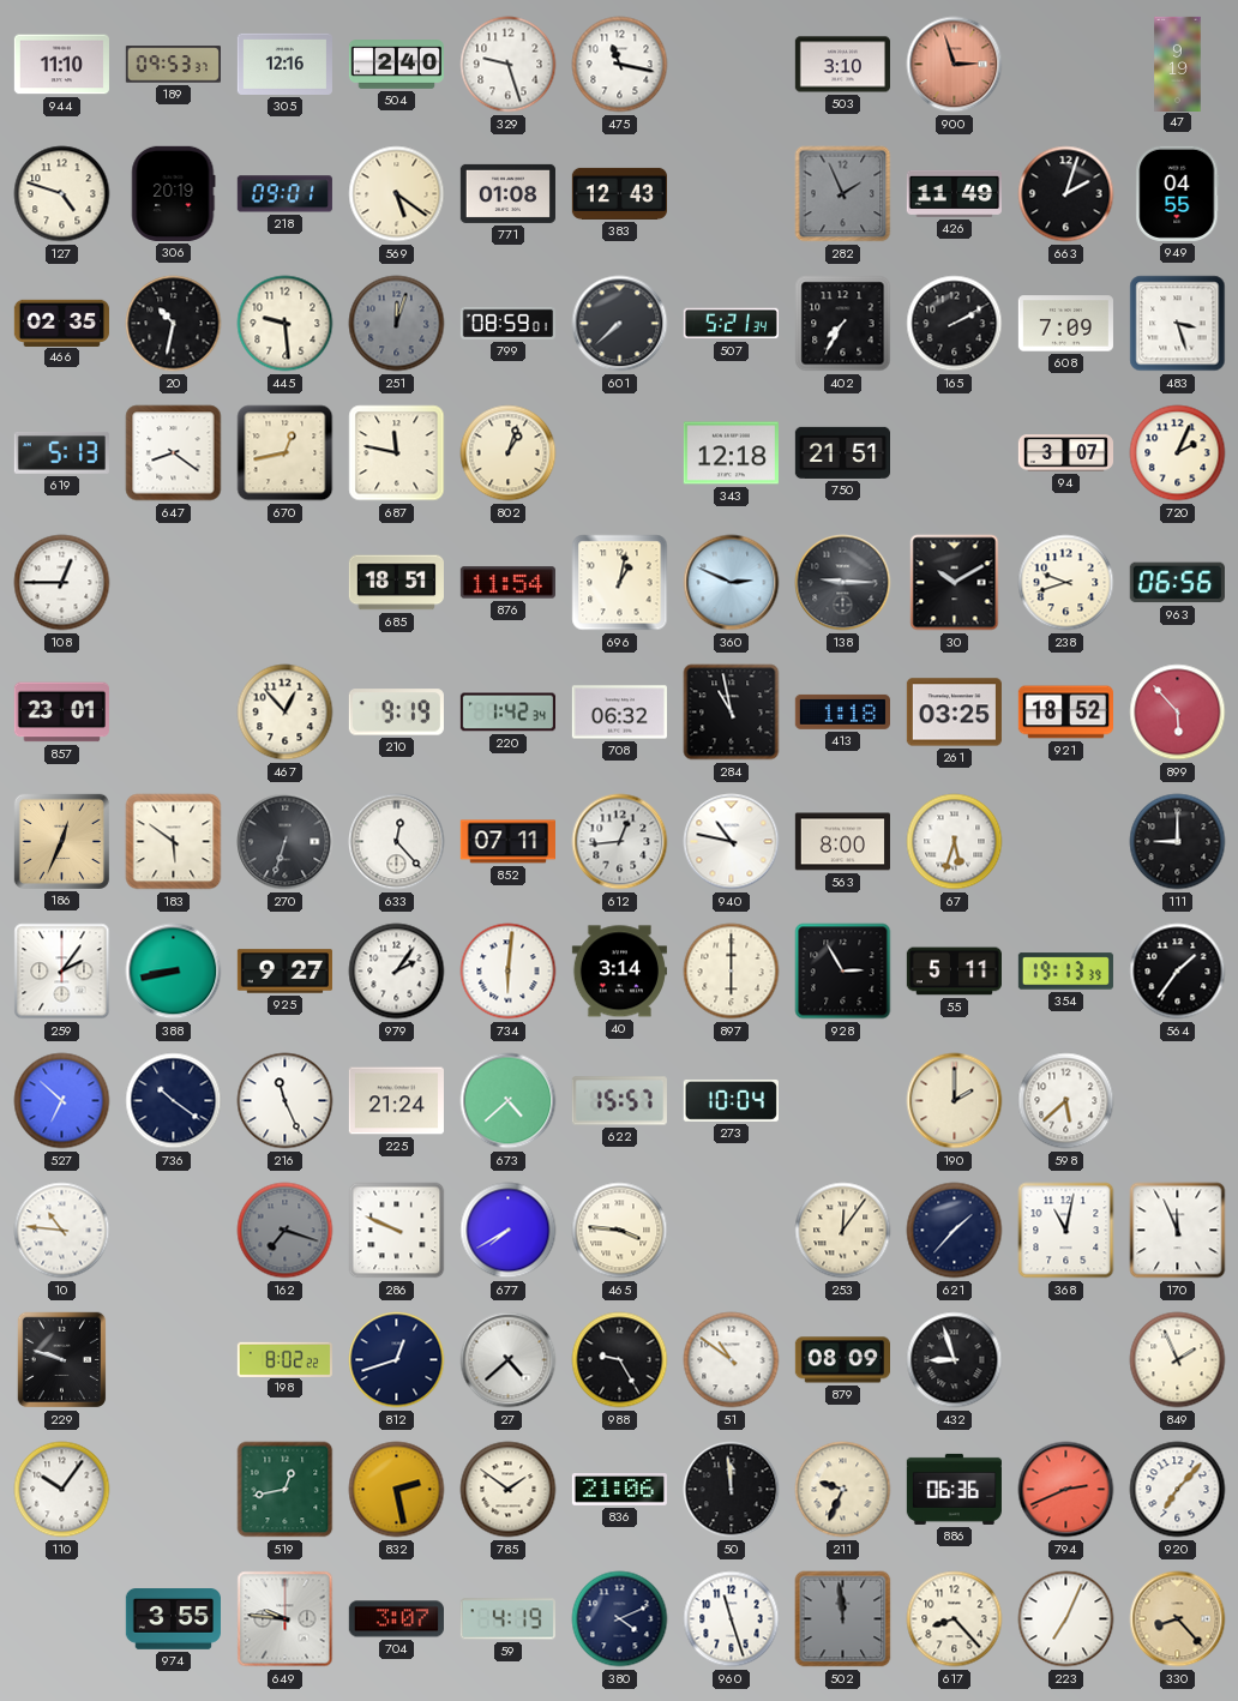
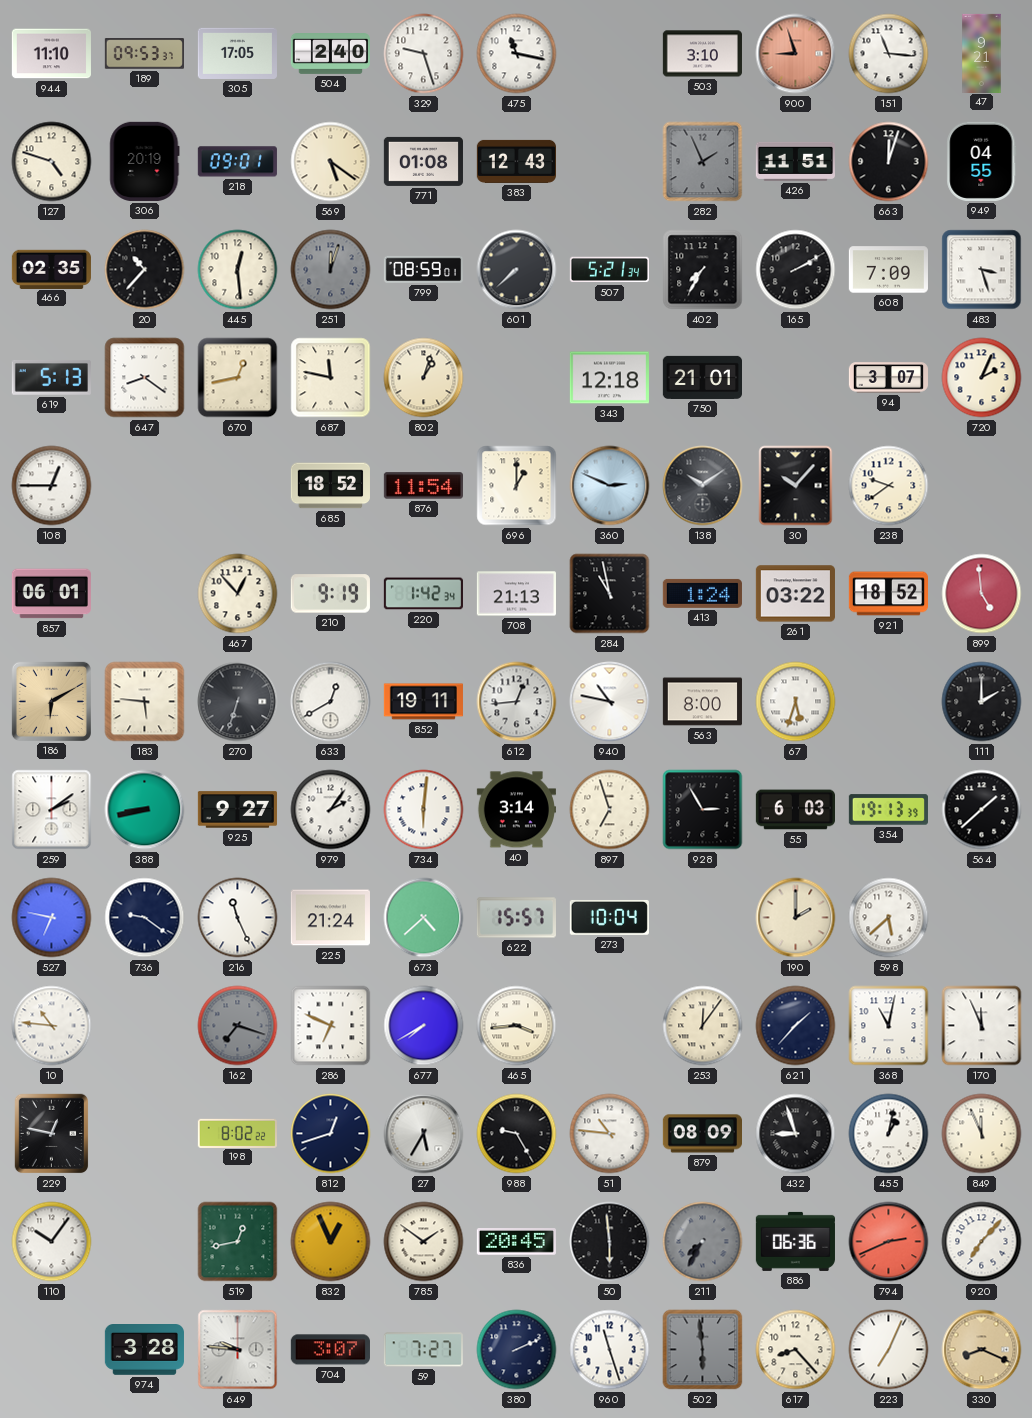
305: 12:16 -> 17:05
900: 2:57 -> 8:57
151: none -> 11:16
47: 9:19 -> 9:21
426: 11:49 -> 11:51
663: 2:03 -> 12:03
20: 10:32 -> 10:37
445: 9:29 -> 12:29
750: 21:51 -> 21:01
685: 18:51 -> 18:52
696: 1:02 -> 1:00
138: 9:15 -> 10:09
30: 10:10 -> 10:07
238: 9:42 -> 9:39
963: 06:56 -> none
857: 23:01 -> 06:01
708: 06:32 -> 21:13
413: 1:18 -> 1:24
261: 03:25 -> 03:22
899: 5:53 -> 4:59
186: 12:34 -> 6:10
183: 5:51 -> 5:46
633: 12:23 -> 12:40
852: 07:11 -> 19:11
111: 9:00 -> 2:00
259: 2:06 -> 2:09
897: 6:00 -> 6:57
55: 5:11 -> 6:03
564: 1:36 -> 1:38
527: 6:52 -> 6:47
736: 10:21 -> 9:21
286: 9:49 -> 6:49
465: 3:46 -> 3:44
229: 9:48 -> 12:47
27: 4:38 -> 5:35
51: 10:51 -> 10:46
455: none -> 1:02
849: 1:56 -> 11:56
832: 2:28 -> 12:56
836: 21:06 -> 20:45
50: 11:59 -> 5:59
211: 9:34 -> 7:35
211 dial: cream -> grey
974: 3:55 -> 3:28
59: 4:19 -> 7:27
380: 4:11 -> 2:11
502: 11:59 -> 5:59
330: 8:23 -> 8:19
